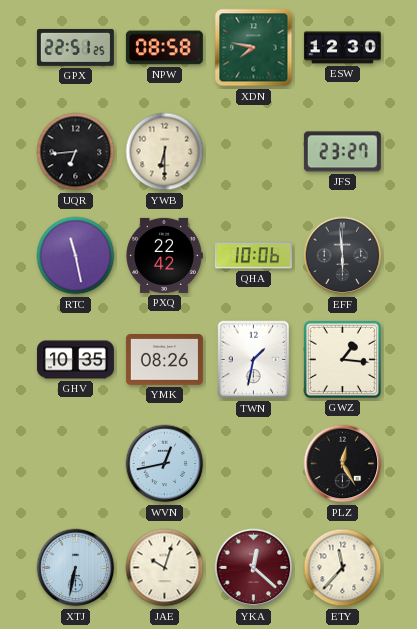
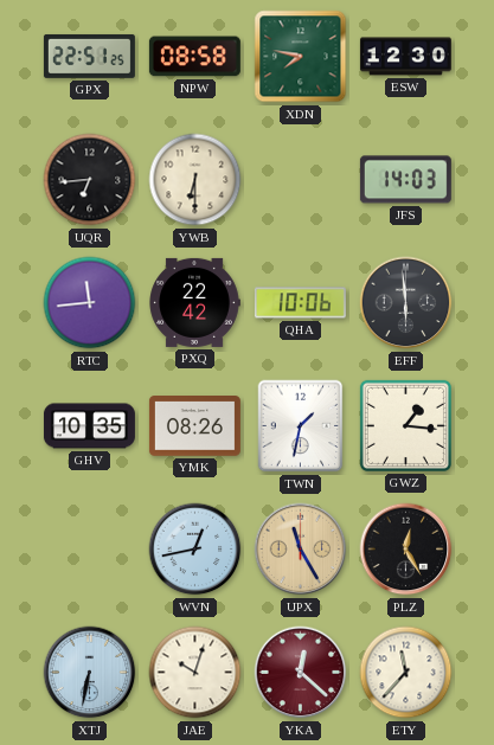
JFS: 23:27 -> 14:03
RTC: 11:28 -> 11:44
UPX: none -> 11:25
